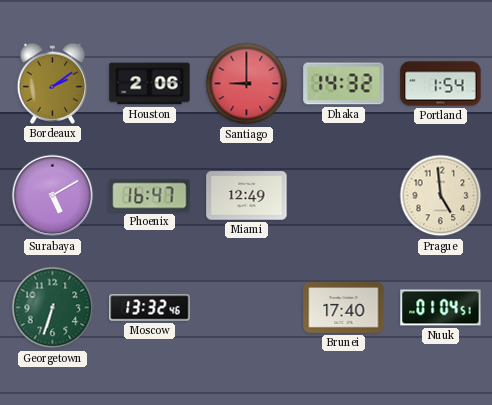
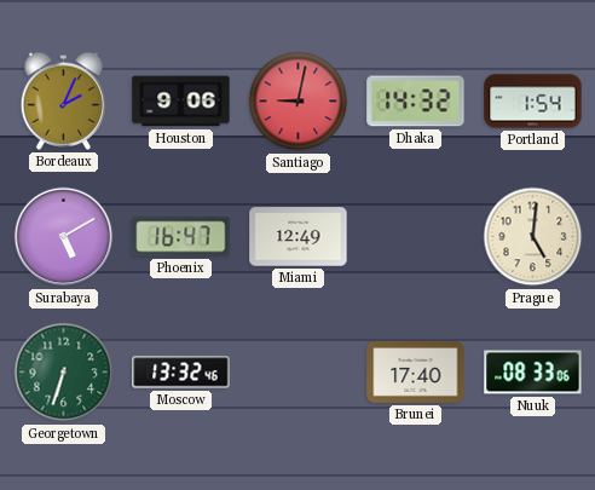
Bordeaux: 2:09 -> 2:04
Houston: 2:06 -> 9:06
Santiago: 9:00 -> 9:02
Prague: 4:59 -> 5:01
Nuuk: 01:04 -> 08:33
